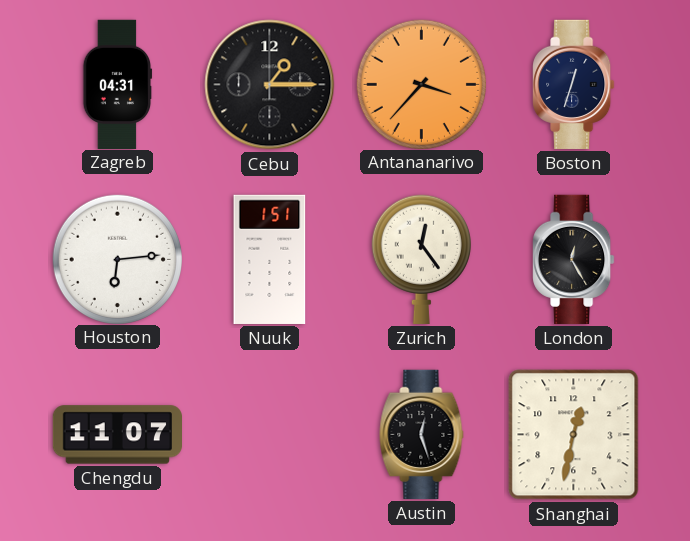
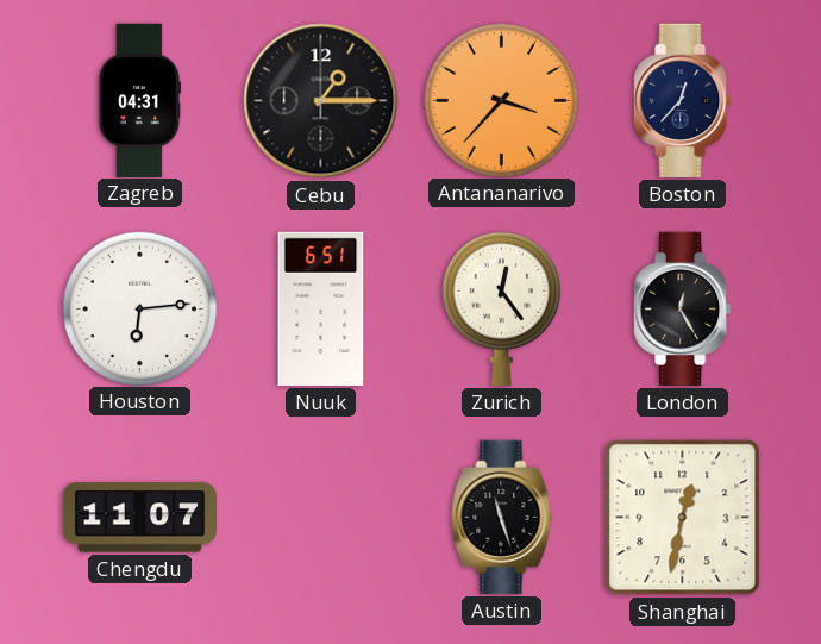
Boston: 12:33 -> 12:37
Nuuk: 1:51 -> 6:51
Austin: 12:27 -> 11:27
